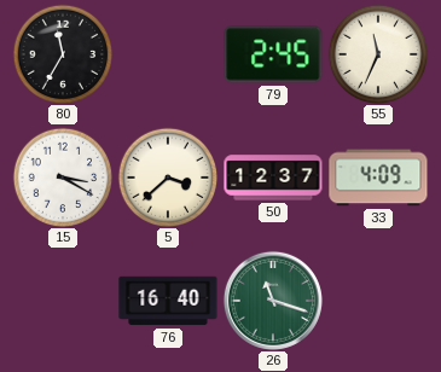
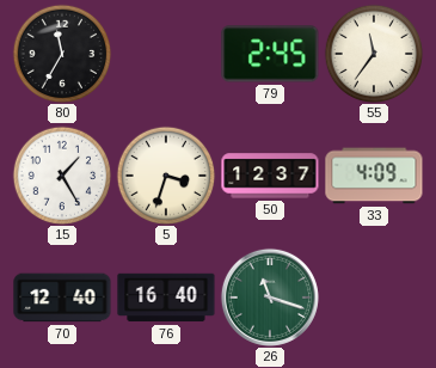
55: 11:34 -> 11:36
15: 3:20 -> 1:25
5: 3:38 -> 3:33
70: none -> 12:40
